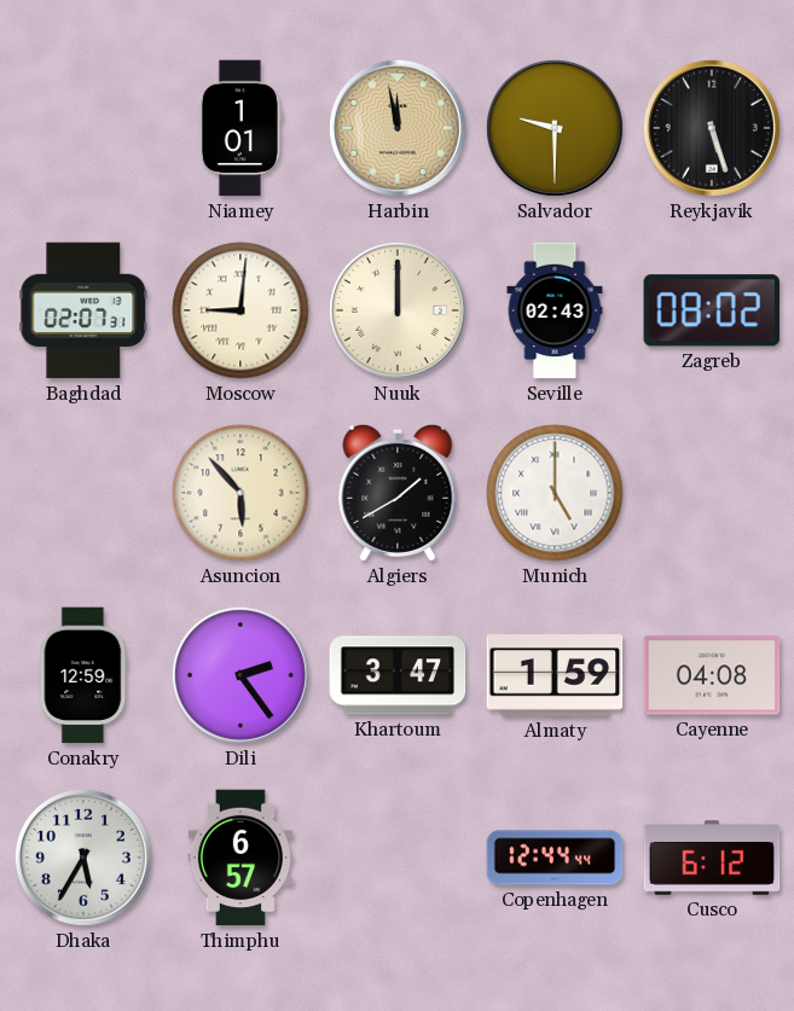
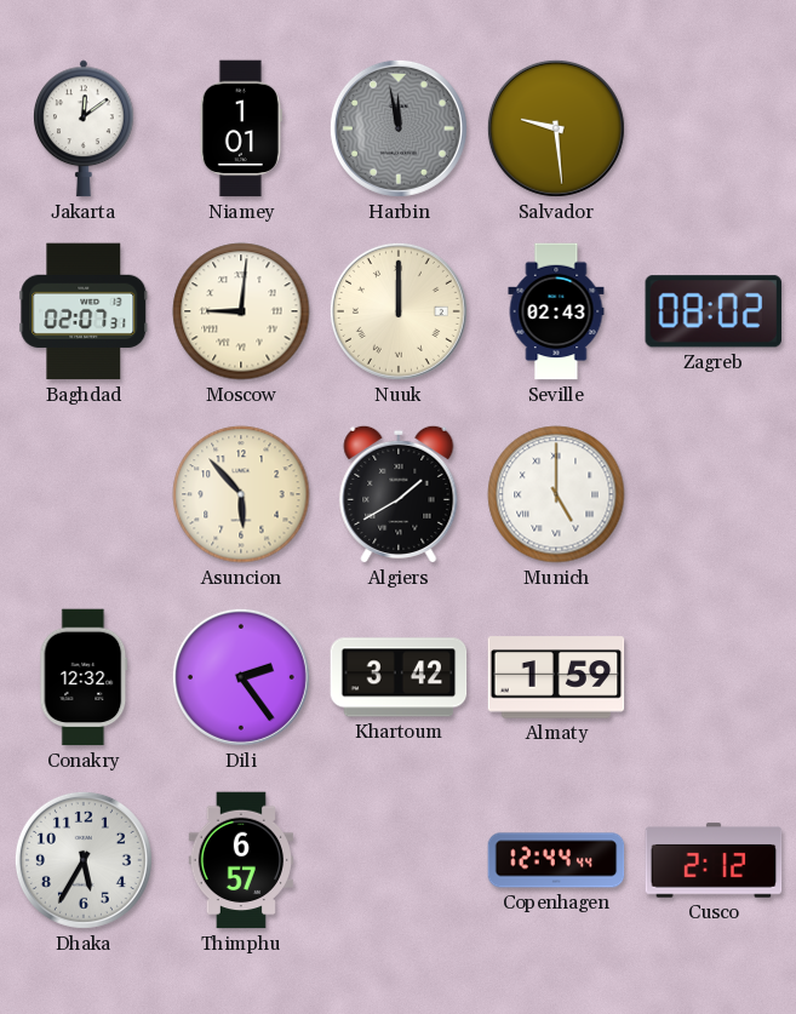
Jakarta: none -> 12:09
Harbin dial: champagne -> grey
Salvador: 9:30 -> 9:29
Reykjavik: 5:27 -> none
Conakry: 12:59 -> 12:32
Khartoum: 3:47 -> 3:42
Cayenne: 04:08 -> none
Cusco: 6:12 -> 2:12
